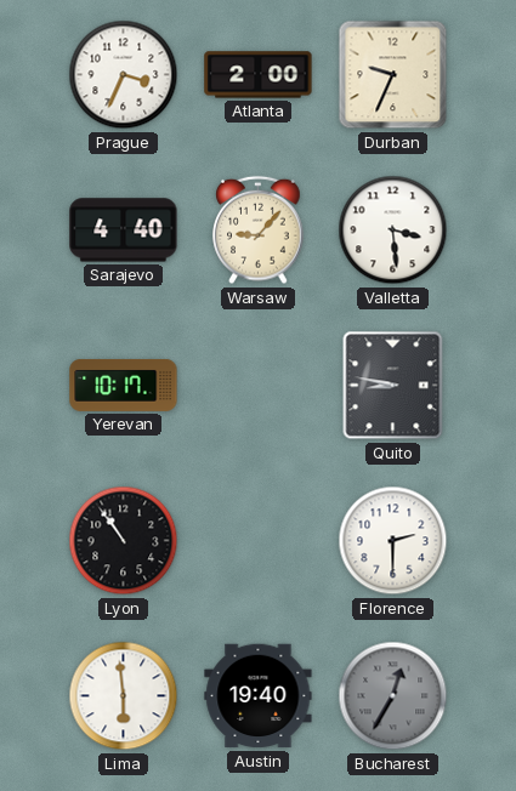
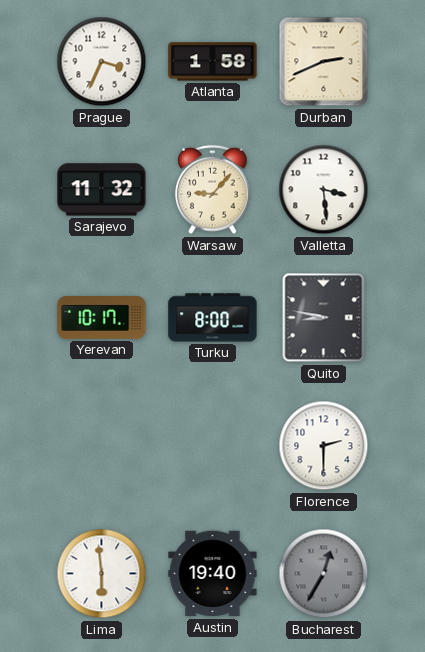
Atlanta: 2:00 -> 1:58
Durban: 9:34 -> 2:41
Sarajevo: 4:40 -> 11:32
Turku: none -> 8:00
Lyon: 10:54 -> none
